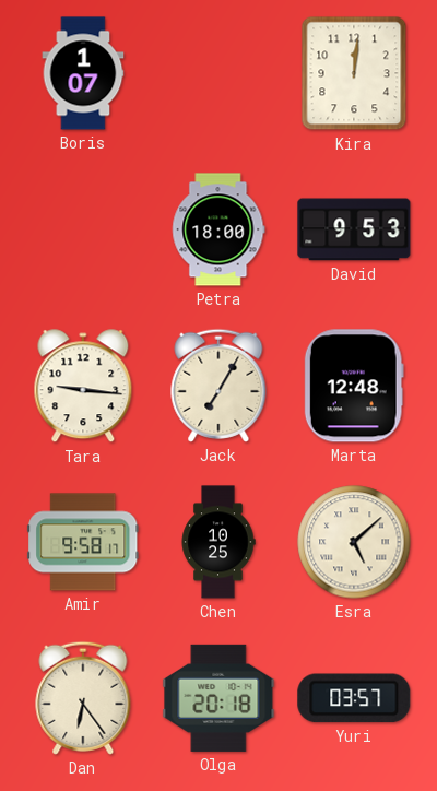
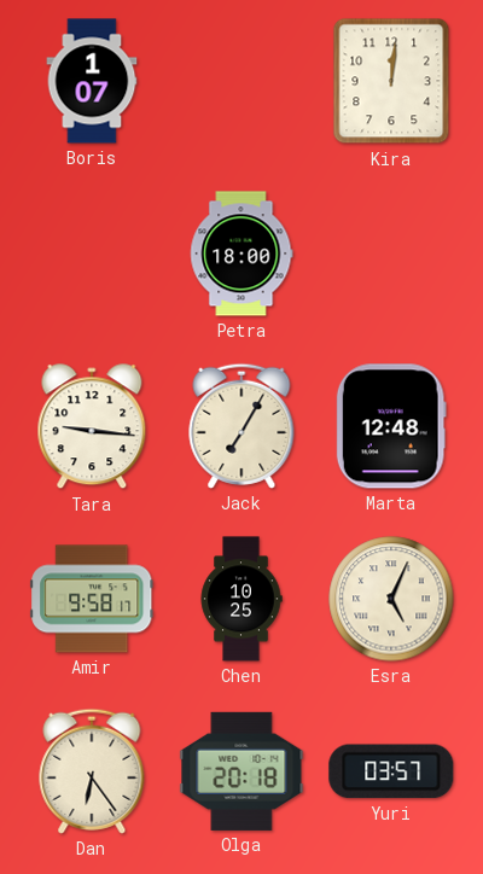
David: 9:53 -> none
Esra: 5:08 -> 5:04
